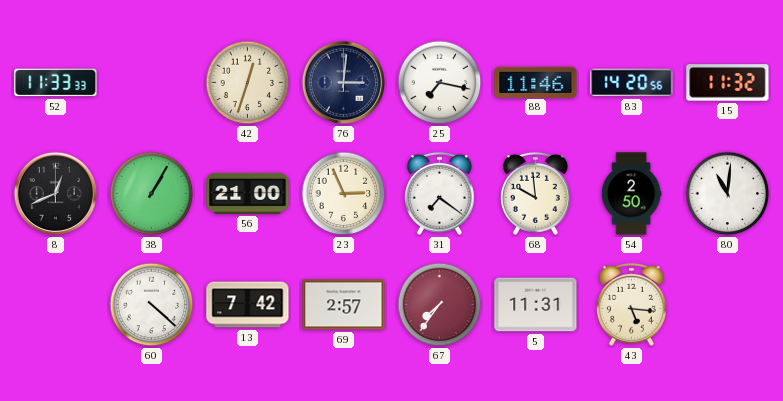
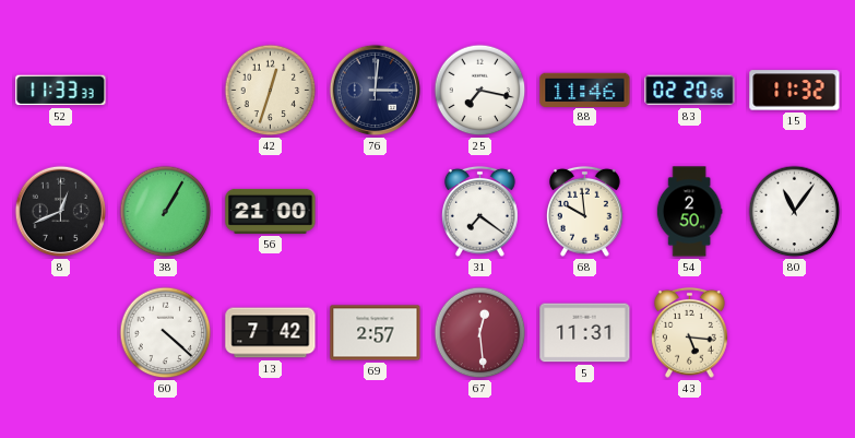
83: 14:20 -> 02:20
23: 2:56 -> none
80: 11:01 -> 11:06
67: 7:36 -> 12:29
